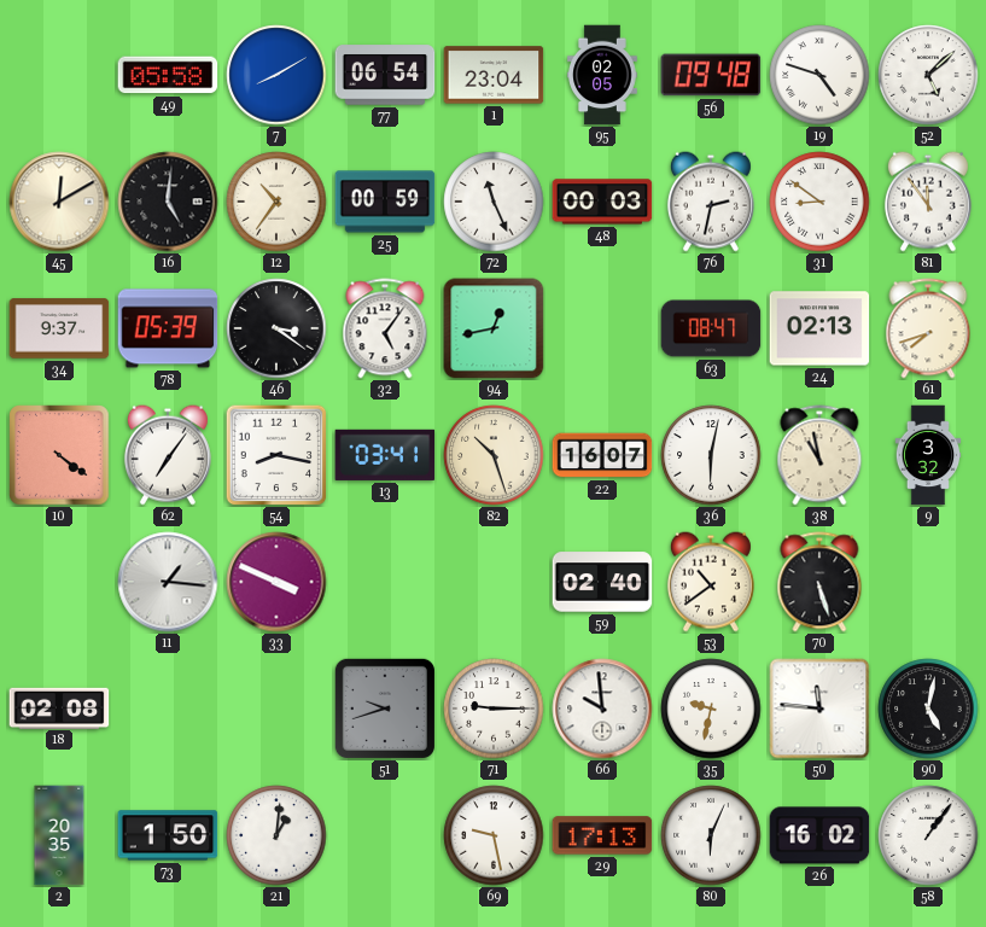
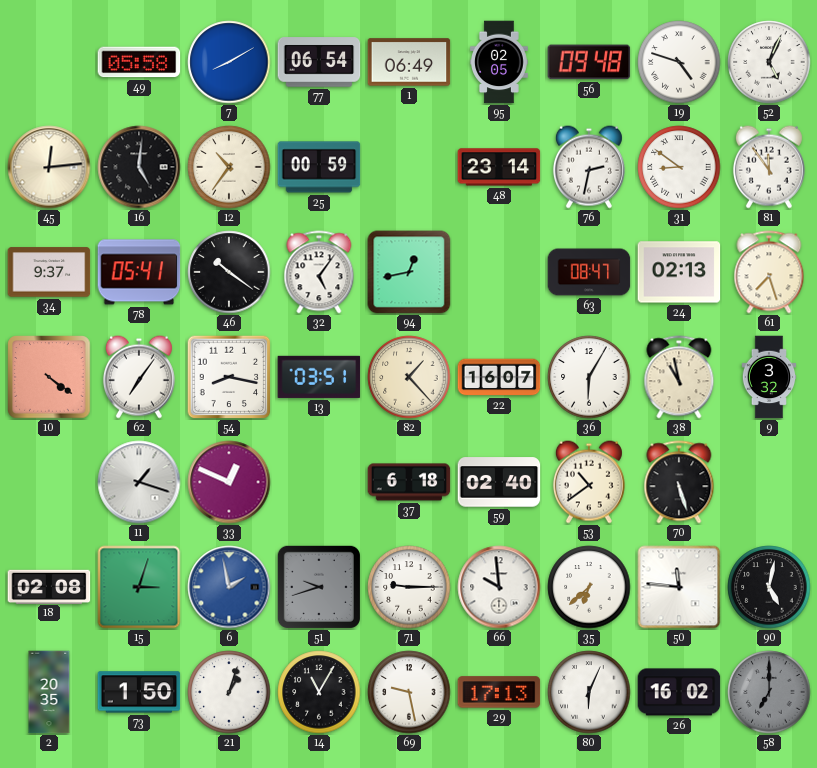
1: 23:04 -> 06:49
52: 5:08 -> 5:04
45: 12:10 -> 12:14
72: 11:26 -> none
48: 00:03 -> 23:14
78: 05:39 -> 05:41
46: 3:21 -> 10:21
61: 7:42 -> 7:27
13: 03:41 -> 03:51
82: 10:27 -> 1:23
36: 6:02 -> 6:05
11: 1:16 -> 1:18
33: 3:49 -> 12:49
37: none -> 6:18
15: none -> 3:03
6: none -> 1:58
35: 9:32 -> 6:38
21: 1:01 -> 1:03
14: none -> 11:05
58: 1:06 -> 7:00
58 dial: white -> grey
